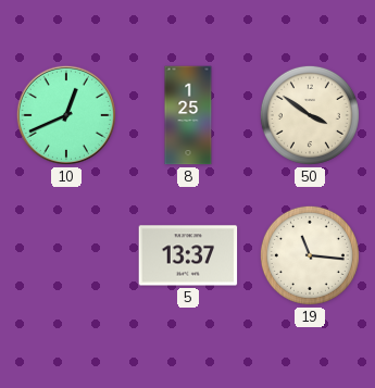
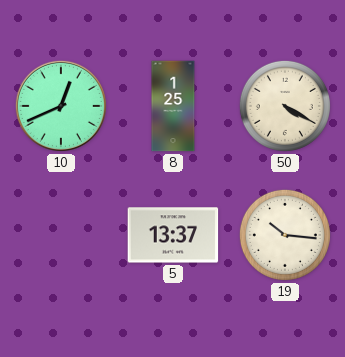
50: 3:51 -> 4:20
19: 11:16 -> 10:16
